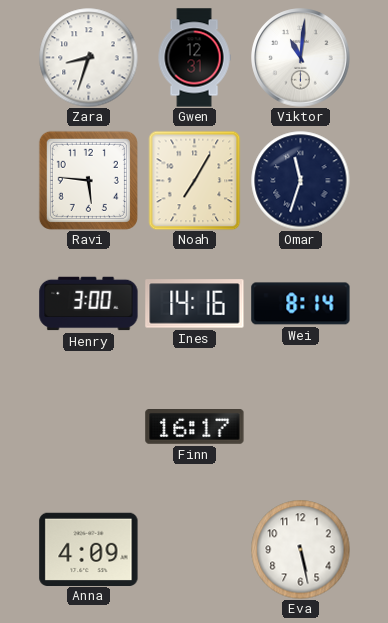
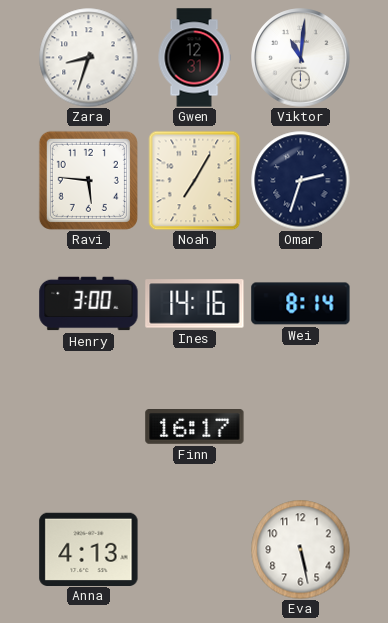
Omar: 11:33 -> 2:33
Anna: 4:09 -> 4:13
